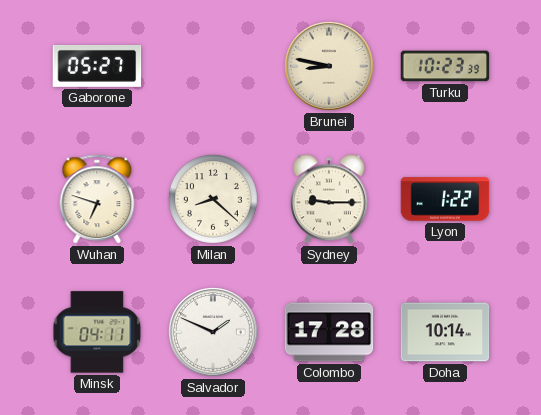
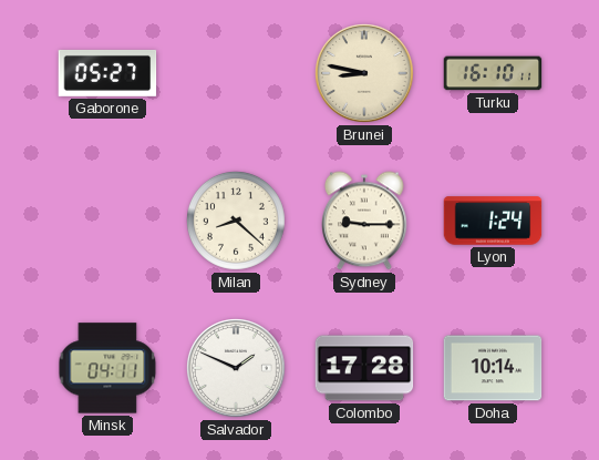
Turku: 10:23 -> 16:10
Wuhan: 6:48 -> none
Lyon: 1:22 -> 1:24
